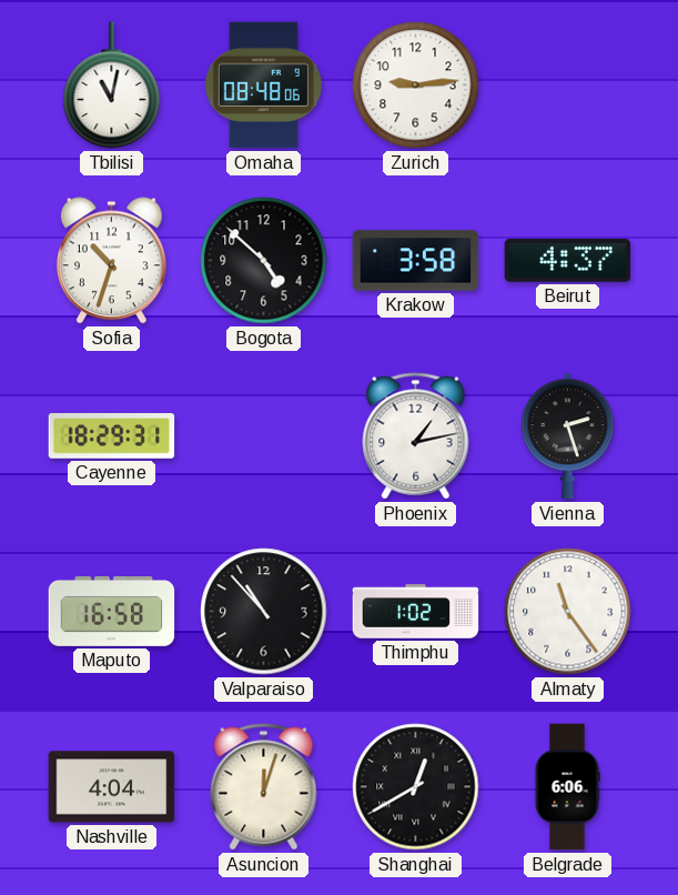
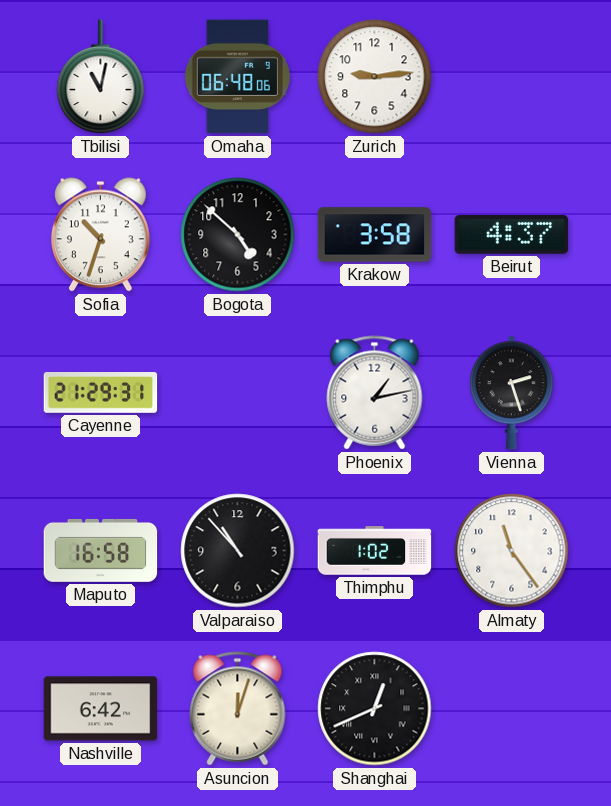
Omaha: 08:48 -> 06:48
Cayenne: 18:29 -> 21:29
Nashville: 4:04 -> 6:42
Shanghai: 12:40 -> 12:41
Belgrade: 6:06 -> none
